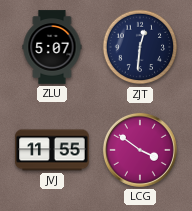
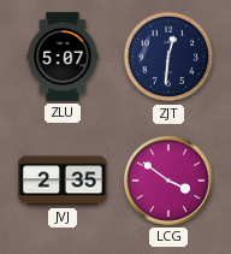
JVJ: 11:55 -> 2:35
